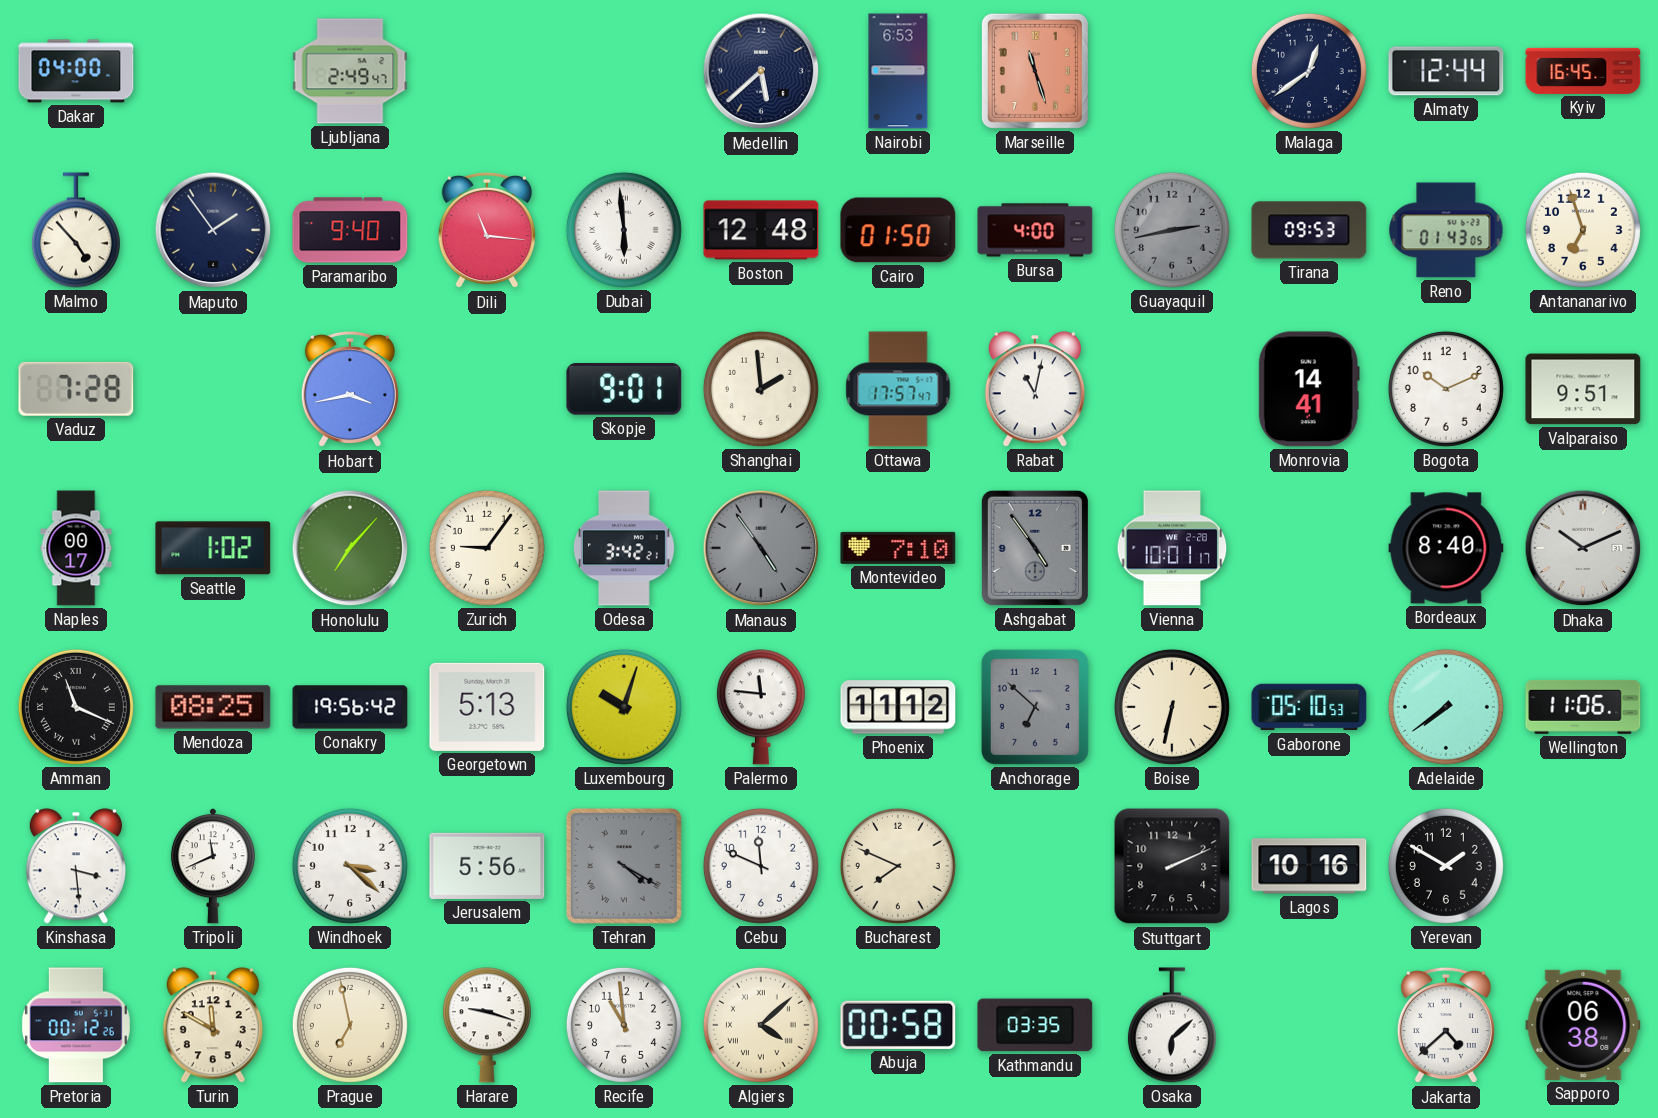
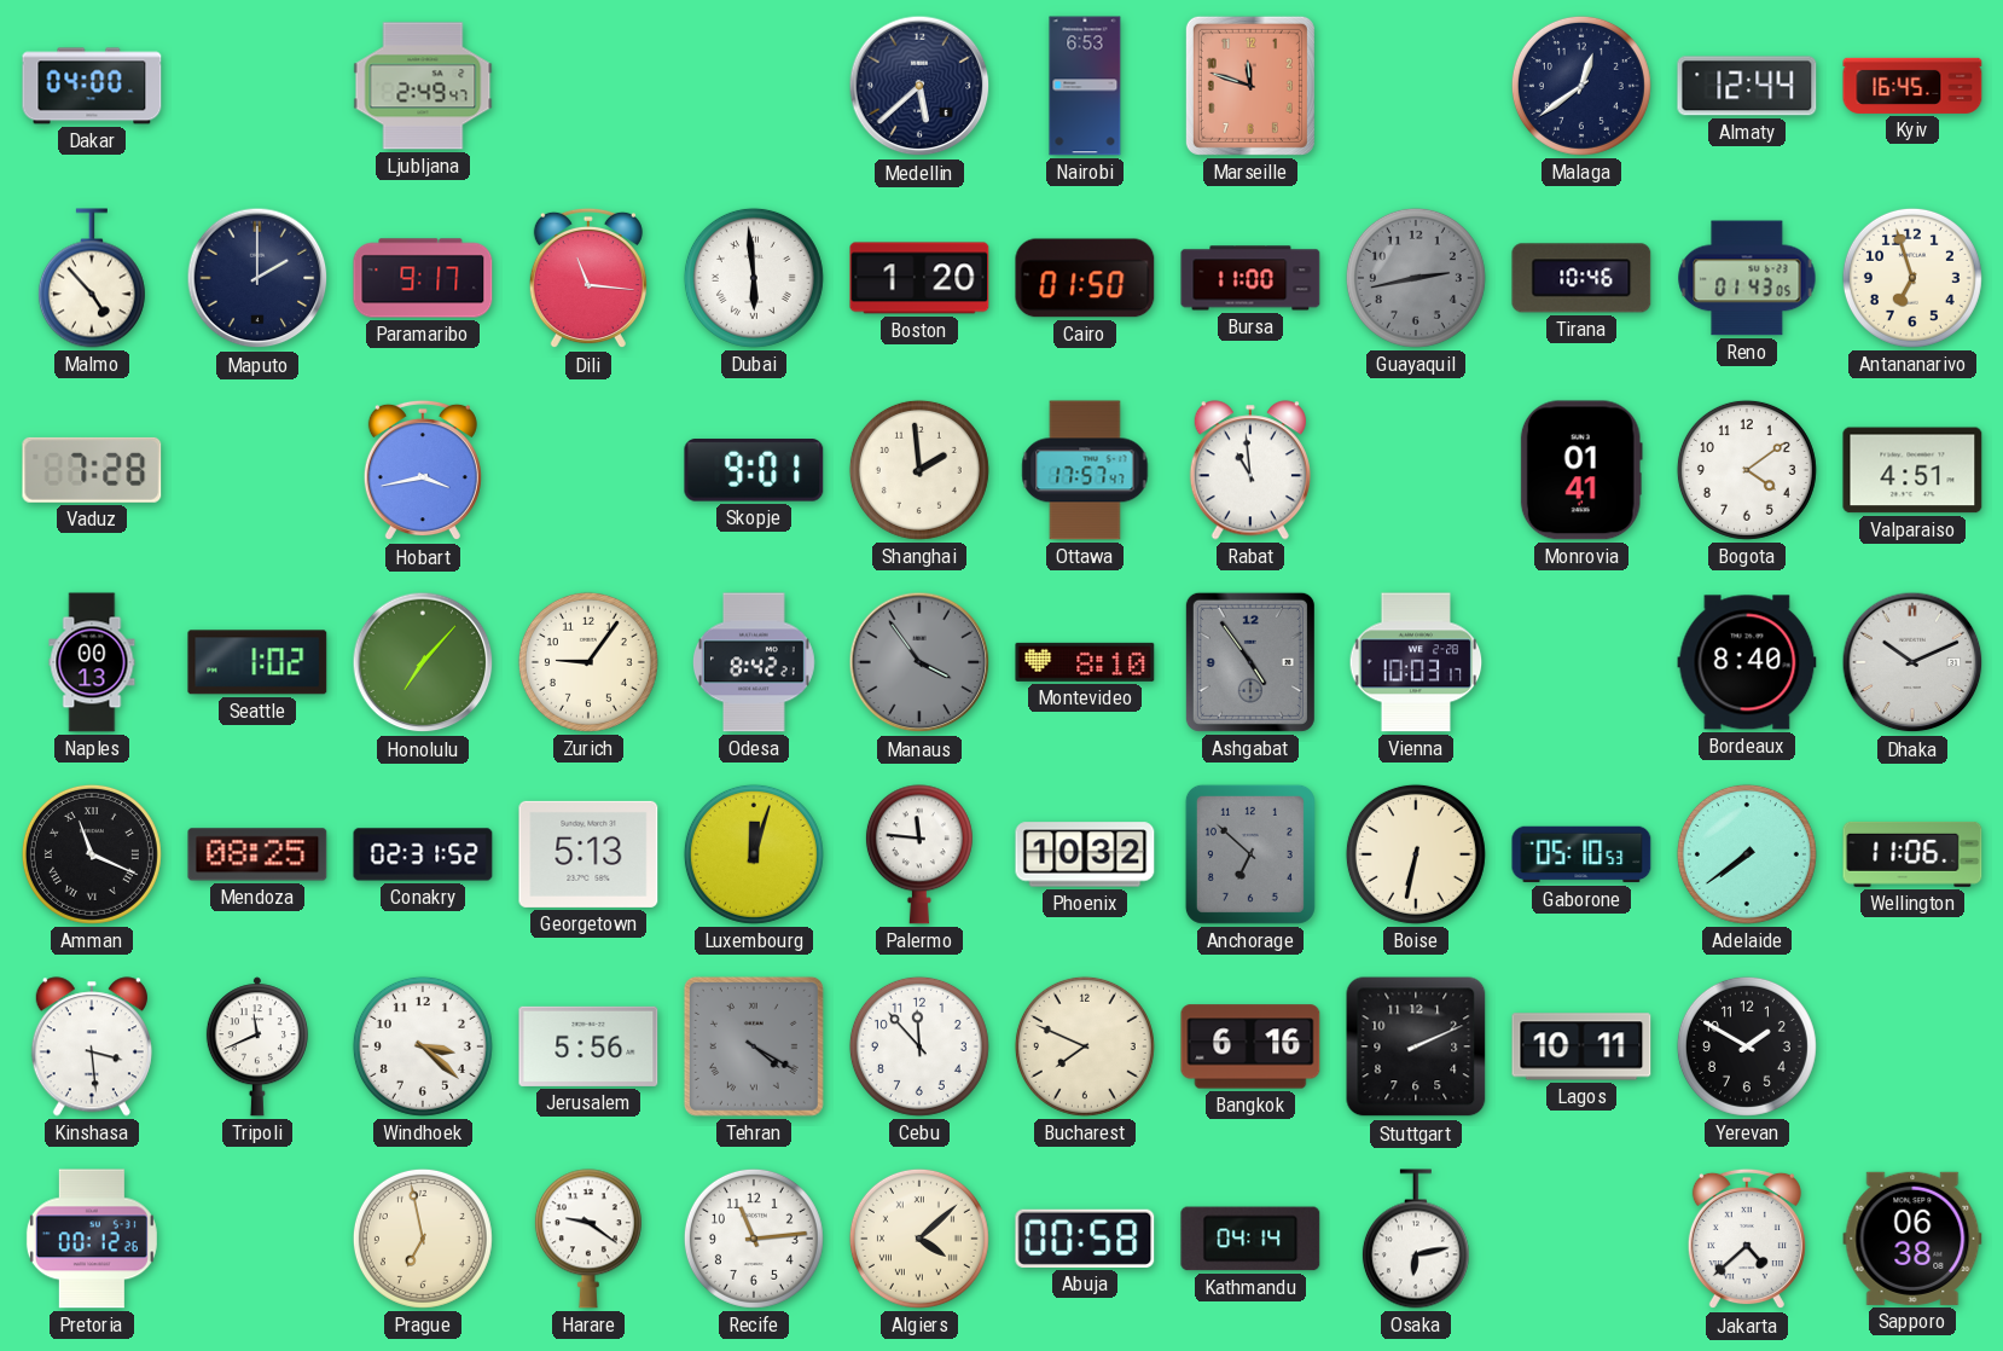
Marseille: 11:27 -> 11:48
Maputo: 1:54 -> 2:00
Paramaribo: 9:40 -> 9:17
Boston: 12:48 -> 1:20
Bursa: 4:00 -> 11:00
Tirana: 09:53 -> 10:46
Rabat: 11:02 -> 10:59
Monrovia: 14:41 -> 01:41
Bogota: 10:11 -> 4:09
Valparaiso: 9:51 -> 4:51
Naples: 00:17 -> 00:13
Odesa: 3:42 -> 8:42
Manaus: 4:54 -> 3:54
Montevideo: 7:10 -> 8:10
Vienna: 10:01 -> 10:03
Conakry: 19:56 -> 02:31
Luxembourg: 10:03 -> 12:03
Phoenix: 11:12 -> 10:32
Cebu: 11:49 -> 11:53
Bangkok: none -> 6:16
Lagos: 10:16 -> 10:11
Turin: 11:50 -> none
Harare: 9:18 -> 9:21
Recife: 10:59 -> 11:14
Kathmandu: 03:35 -> 04:14
Osaka: 6:08 -> 6:13
